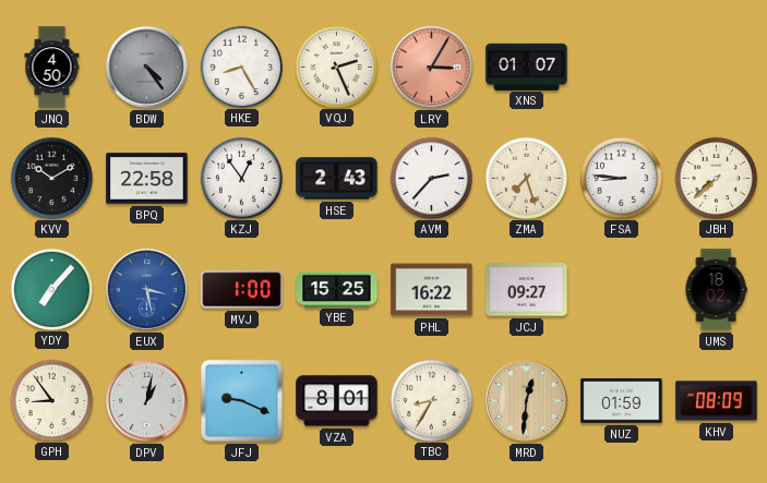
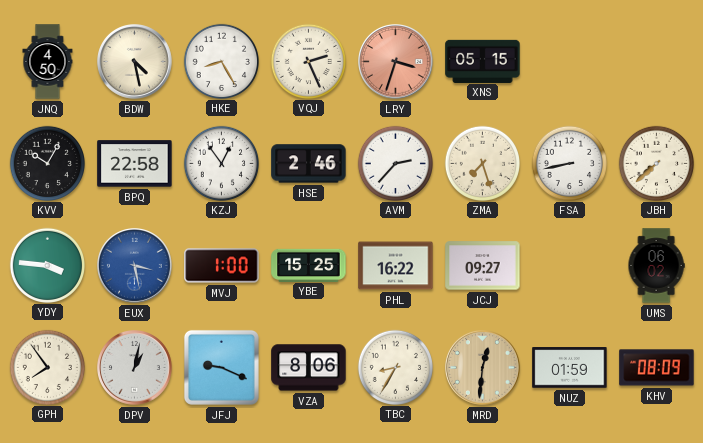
BDW: 4:24 -> 4:28
BDW dial: grey -> cream
LRY: 3:05 -> 3:33
XNS: 01:07 -> 05:15
KVV: 10:10 -> 10:05
HSE: 2:43 -> 2:46
FSA: 8:46 -> 8:43
YDY: 7:07 -> 3:46
UMS: 18:02 -> 06:02
GPH: 8:54 -> 7:54
VZA: 8:01 -> 8:06
